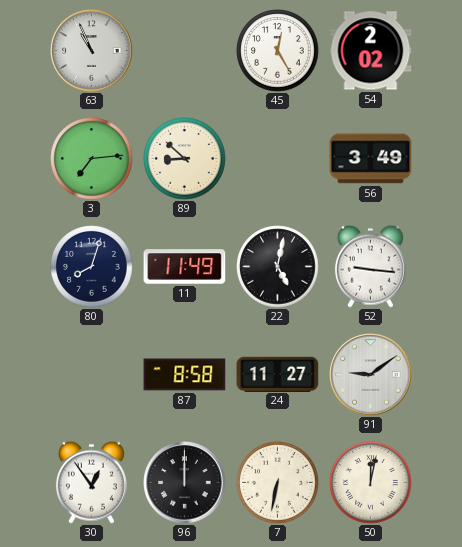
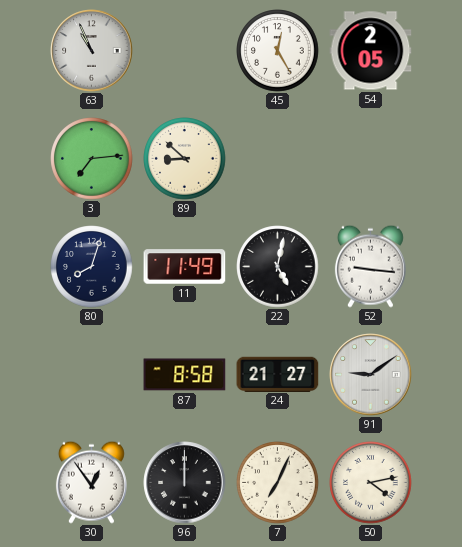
54: 2:02 -> 2:05
56: 3:49 -> none
24: 11:27 -> 21:27
7: 6:32 -> 7:04
50: 12:02 -> 4:13
